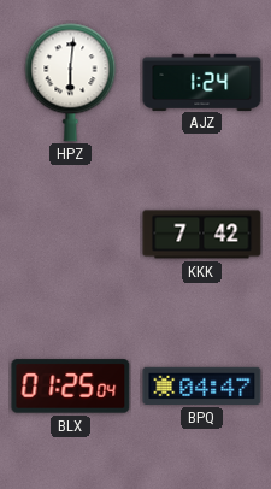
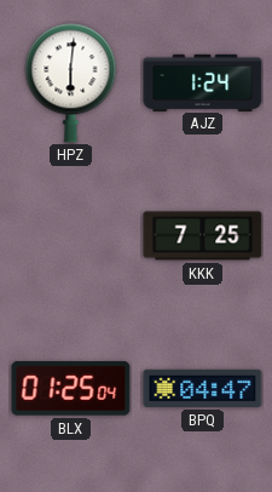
KKK: 7:42 -> 7:25
